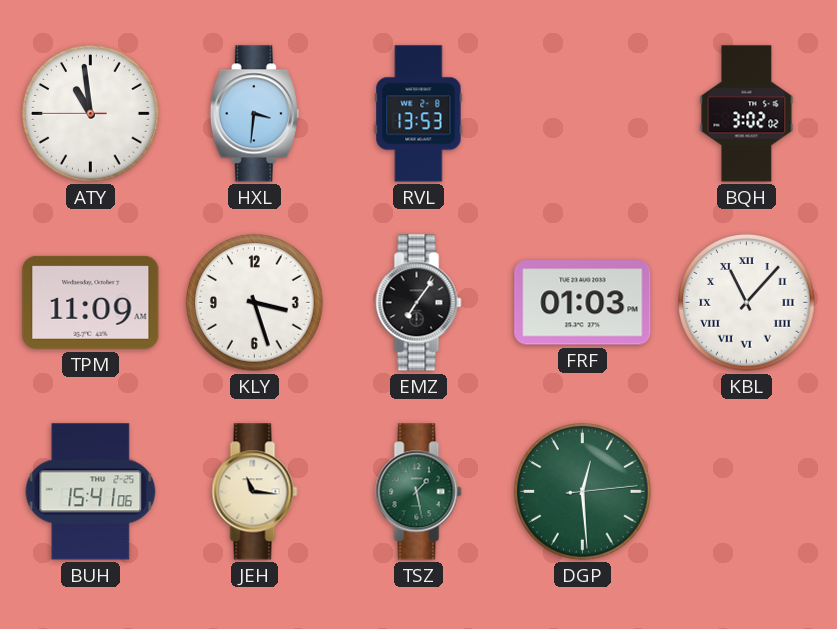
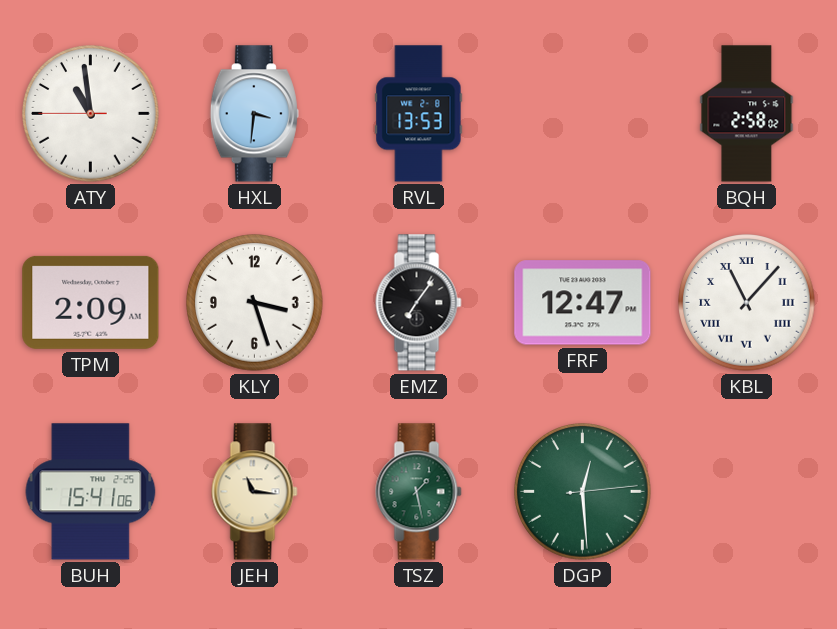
BQH: 3:02 -> 2:58
TPM: 11:09 -> 2:09
FRF: 01:03 -> 12:47
